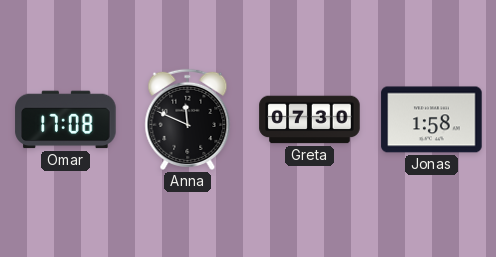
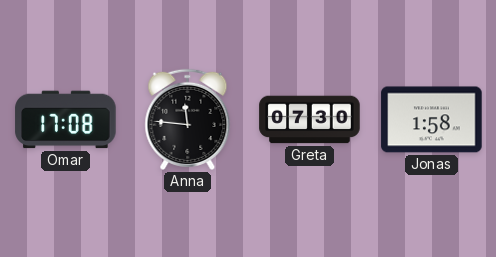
Anna: 11:49 -> 11:46
